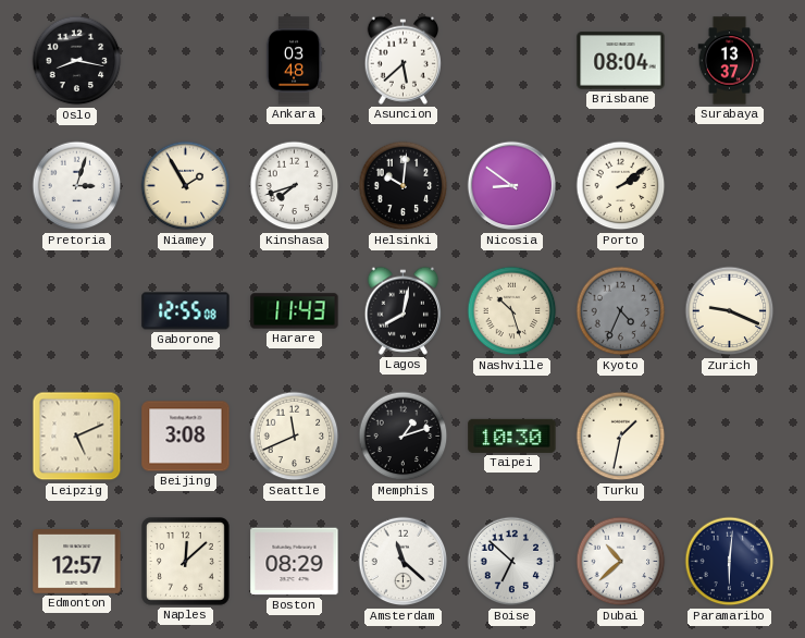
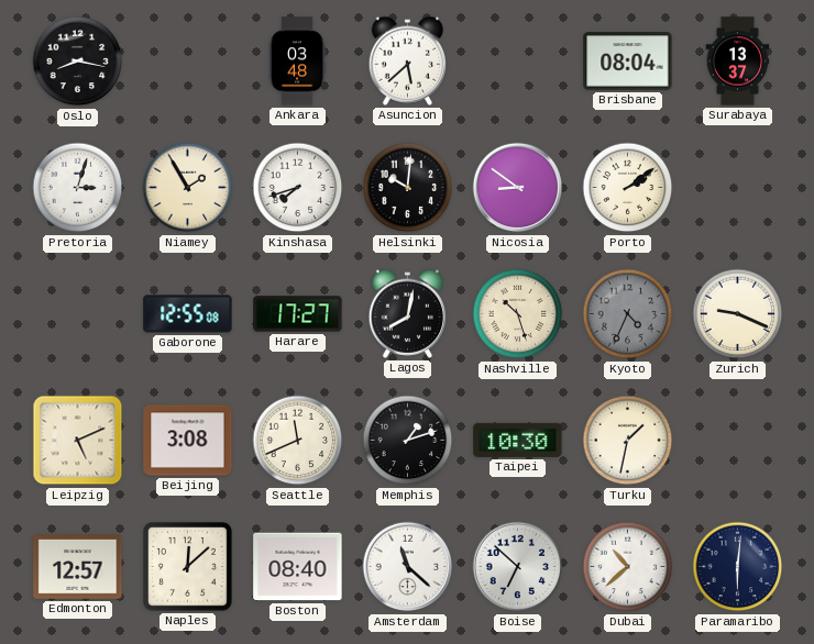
Harare: 11:43 -> 17:27
Boston: 08:29 -> 08:40
